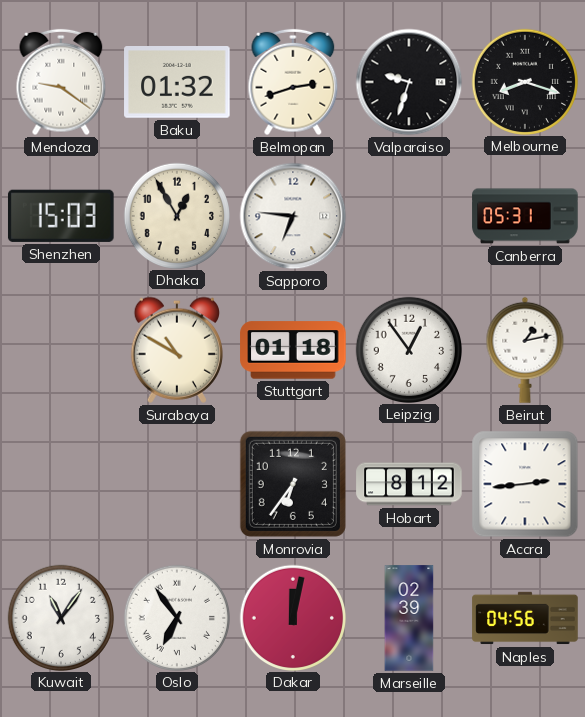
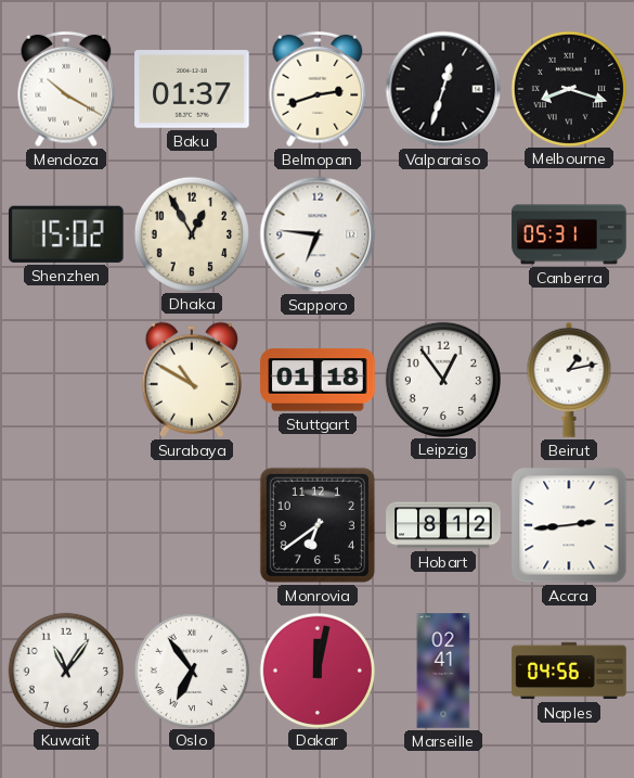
Mendoza: 9:21 -> 10:20
Baku: 01:32 -> 01:37
Valparaiso: 9:33 -> 12:33
Shenzhen: 15:03 -> 15:02
Monrovia: 6:36 -> 6:39
Marseille: 02:39 -> 02:41
